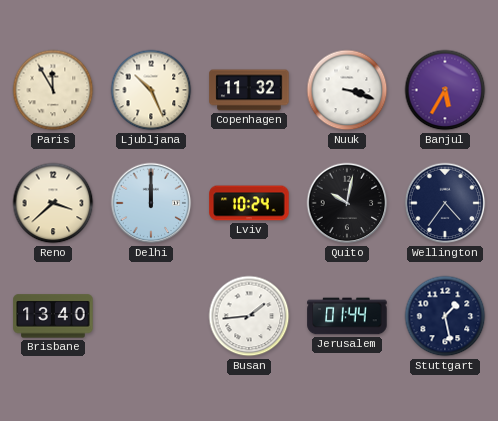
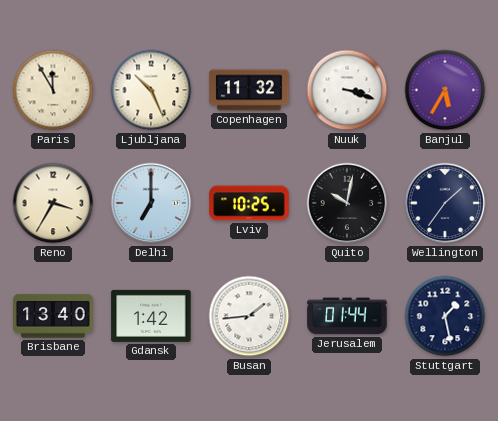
Reno: 3:38 -> 3:35
Delhi: 12:00 -> 7:00
Lviv: 10:24 -> 10:25
Wellington: 4:36 -> 1:36
Gdansk: none -> 1:42
